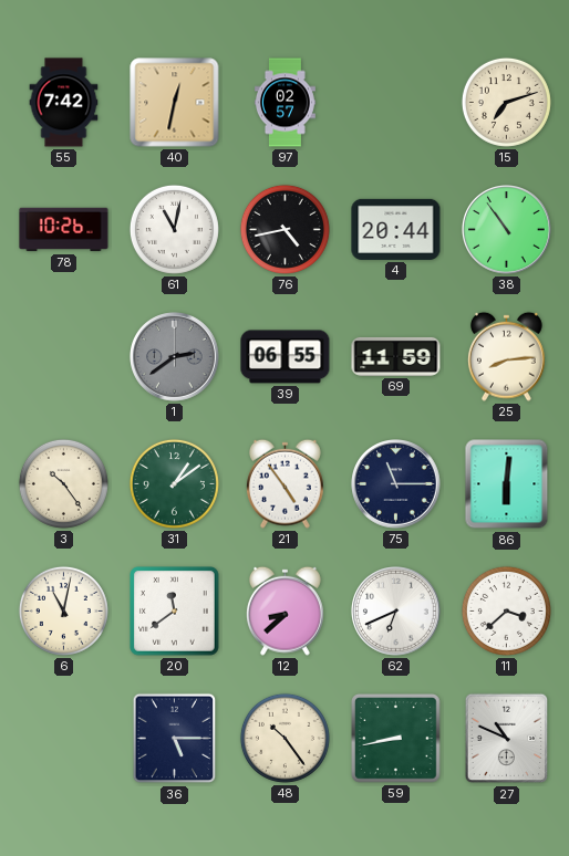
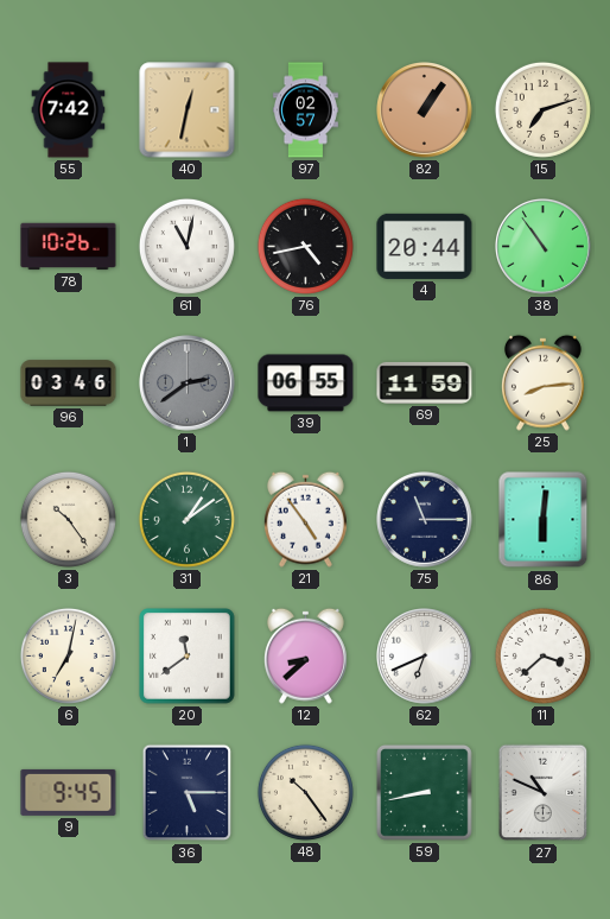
82: none -> 1:06
96: none -> 03:46
6: 11:02 -> 7:02
9: none -> 9:45
